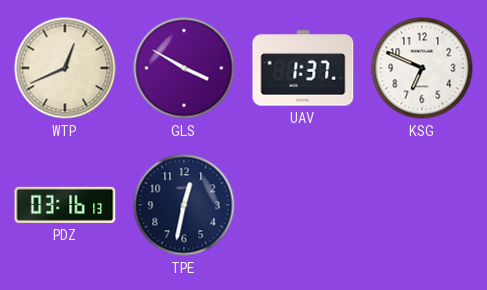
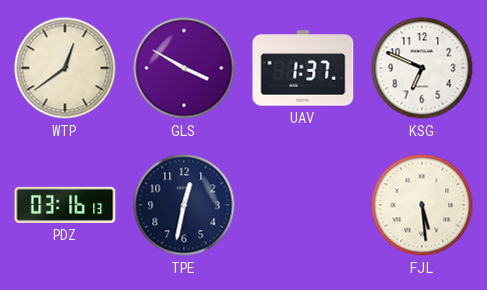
WTP: 12:41 -> 12:39
FJL: none -> 5:29
